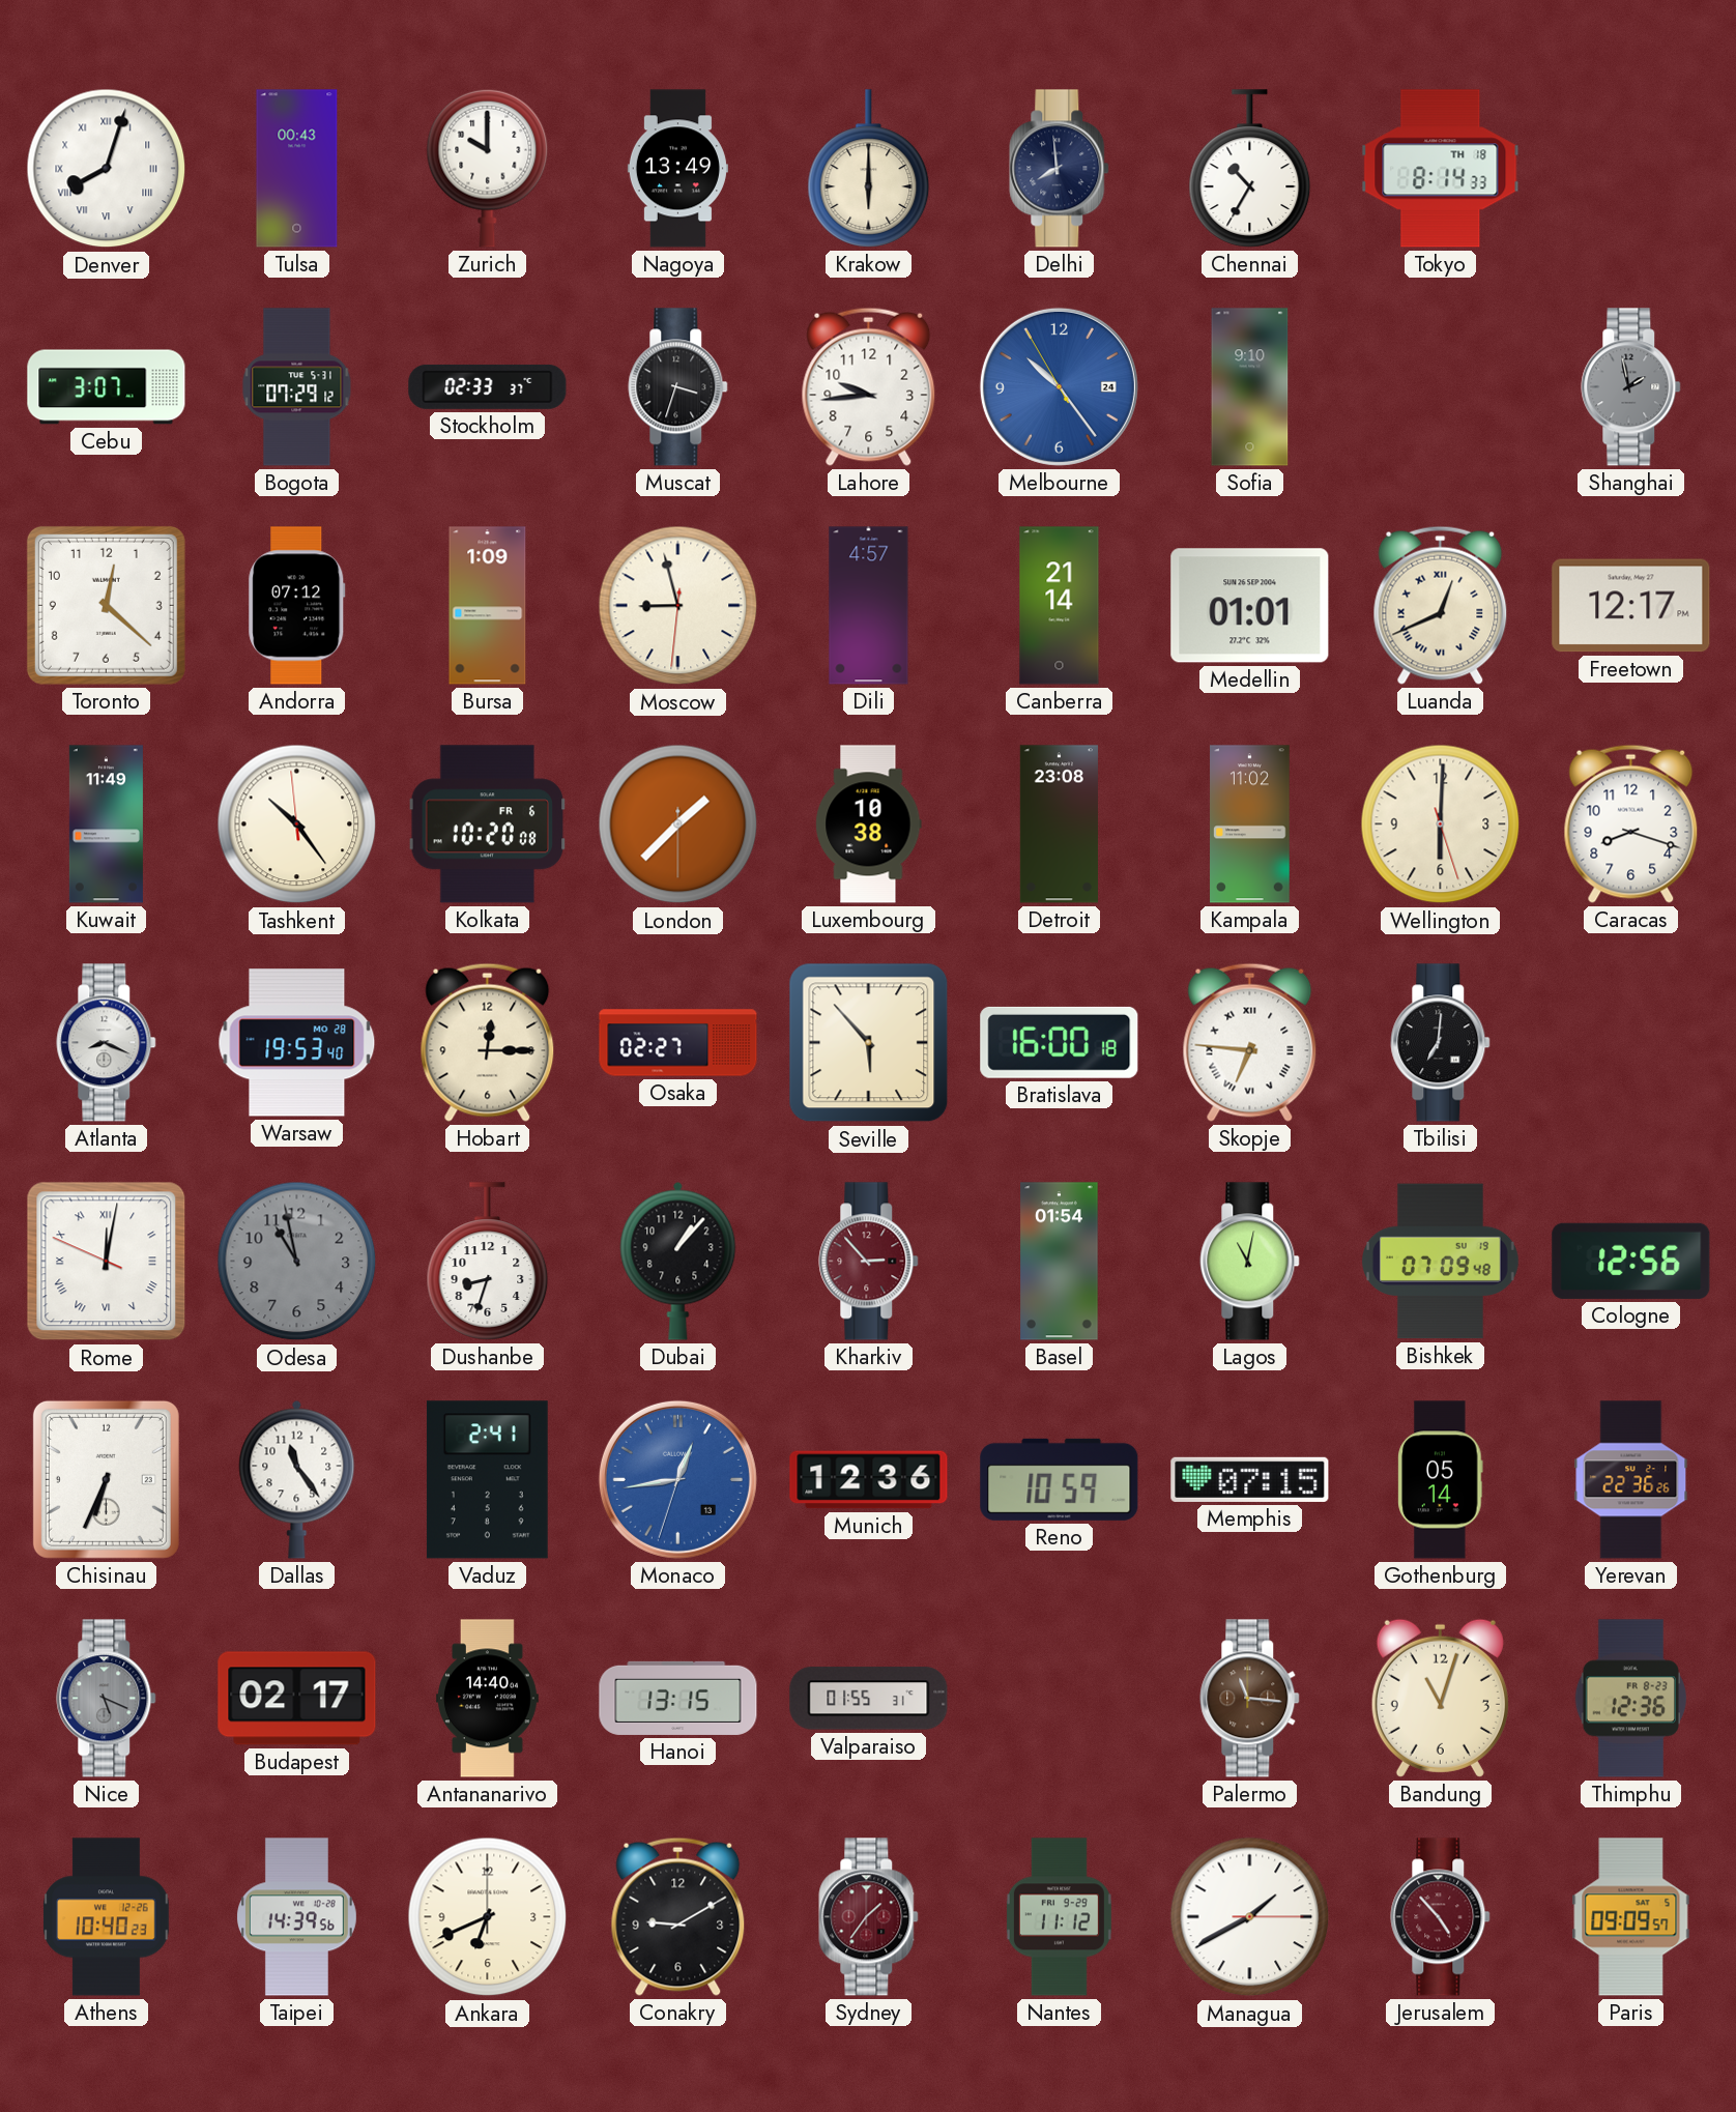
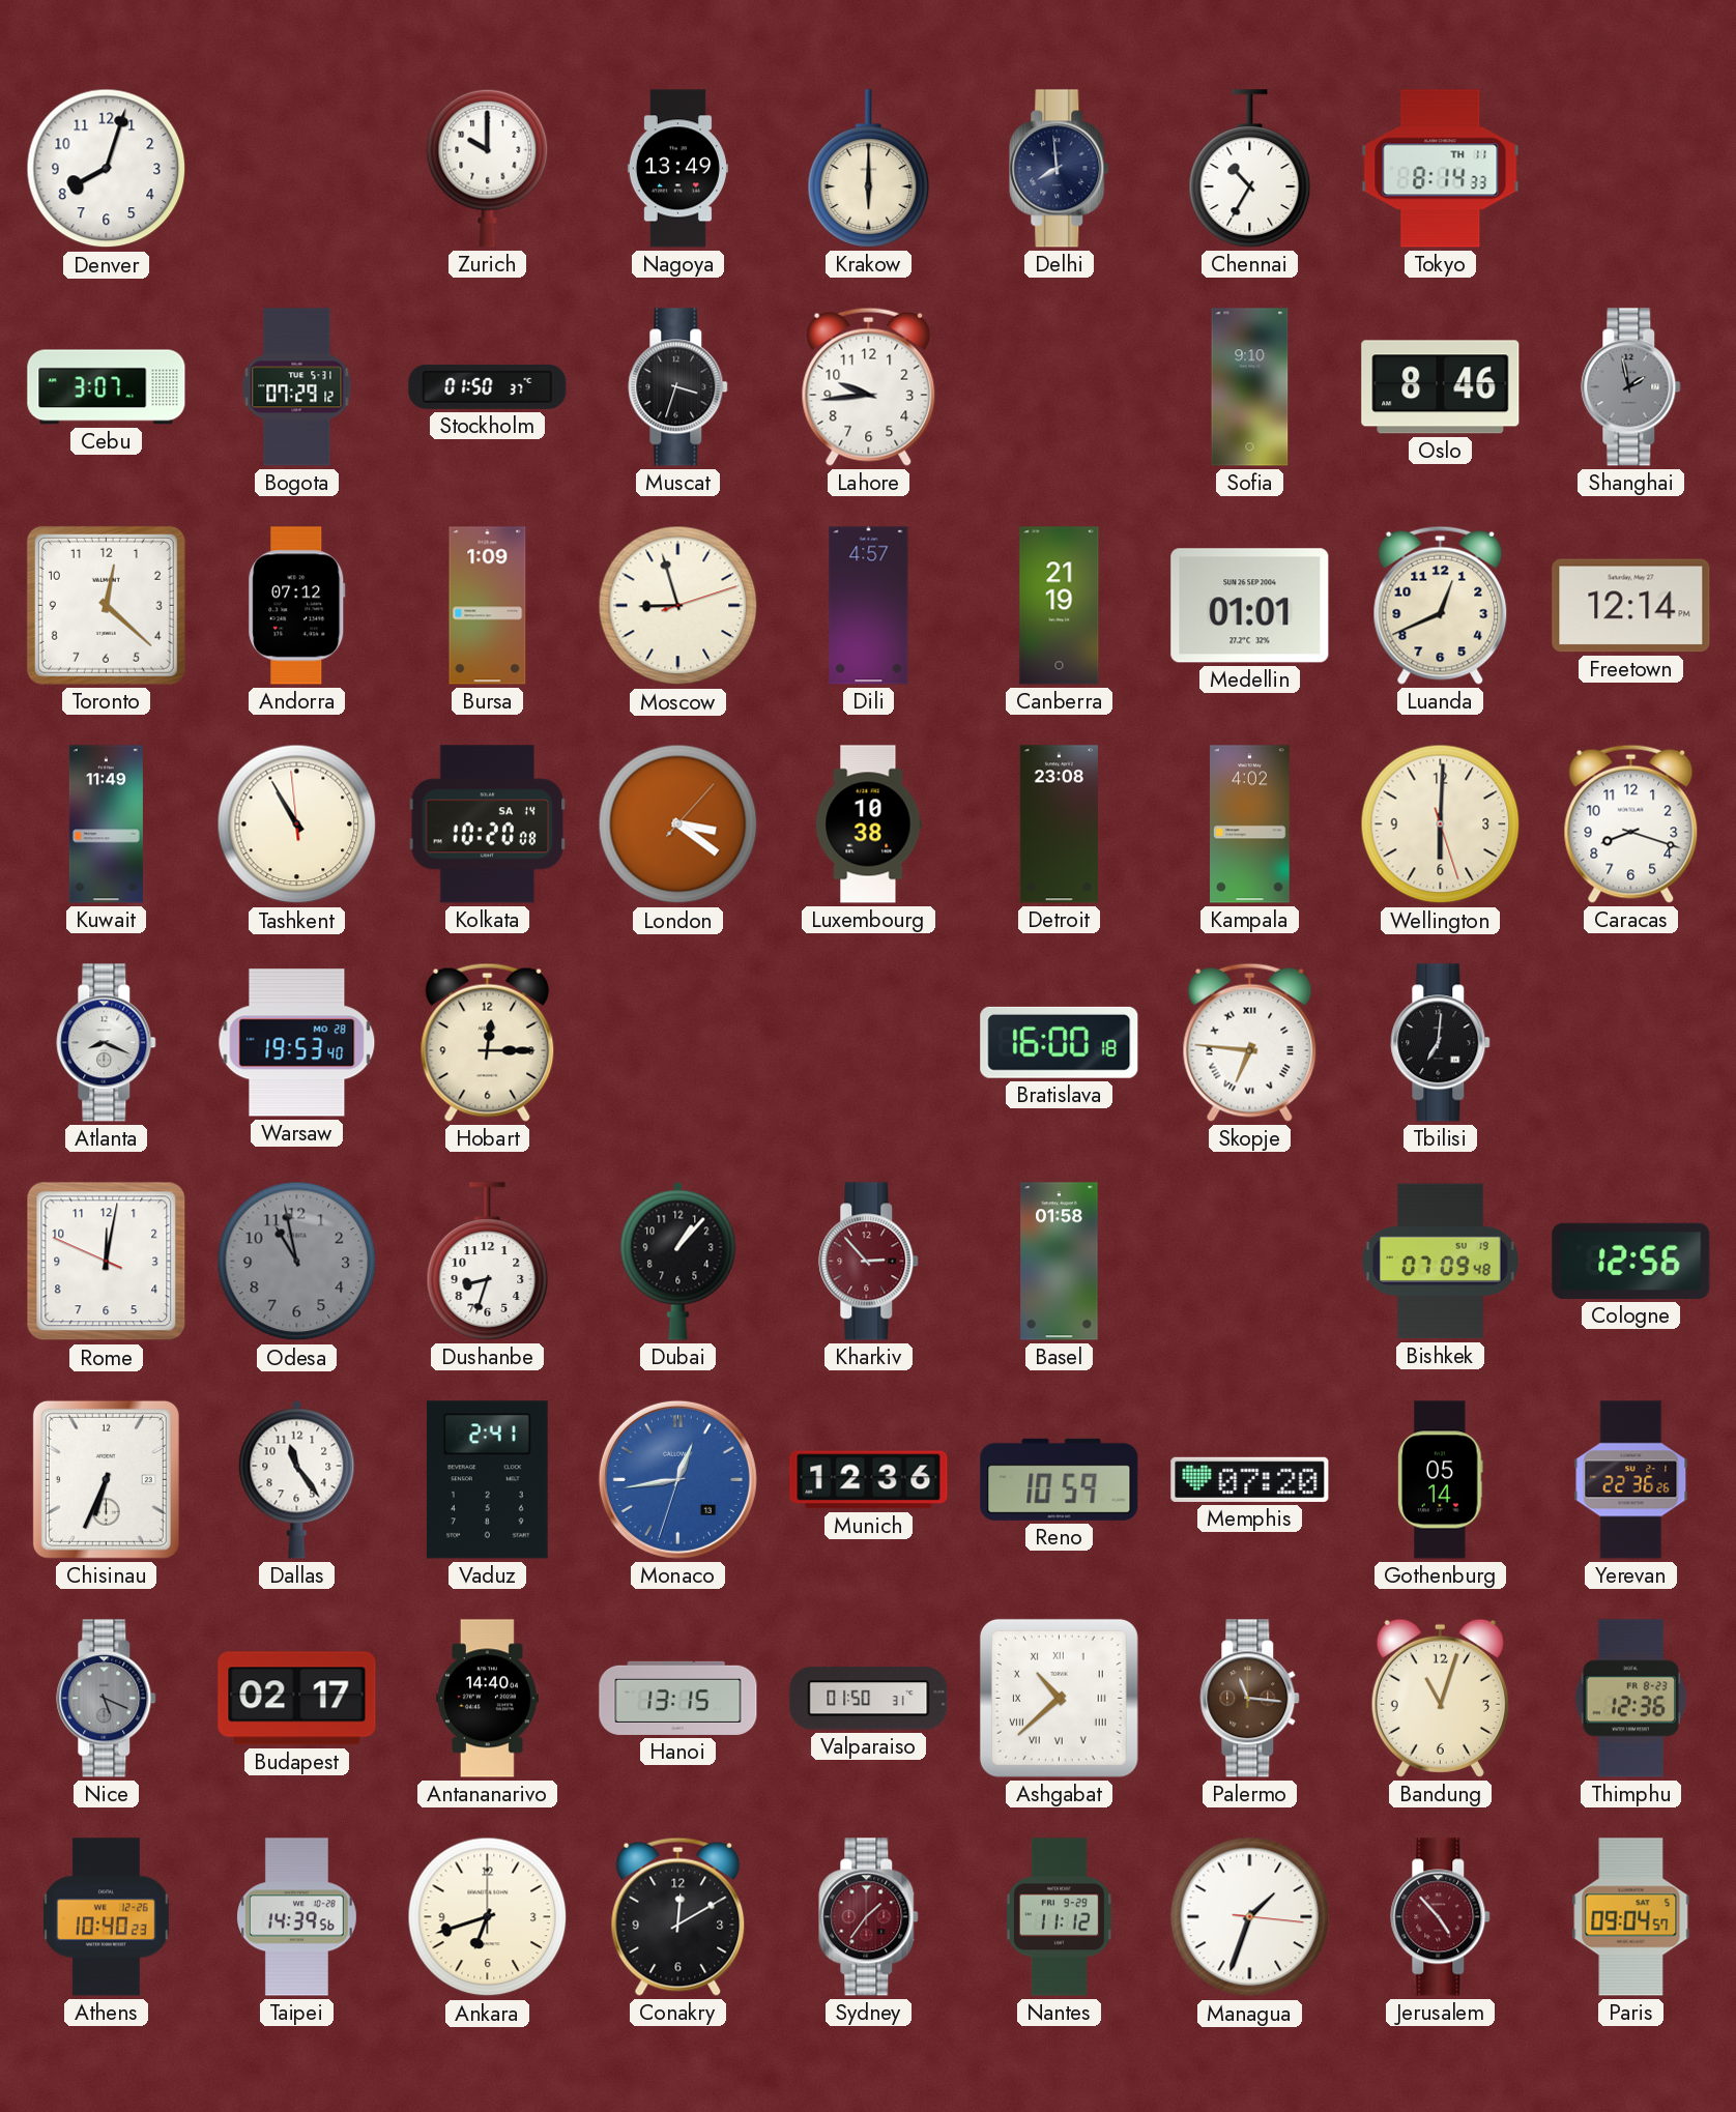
Denver numerals: Roman -> Arabic
Tulsa: 00:43 -> none
Tokyo date: TH 18 -> TH 11
Stockholm: 02:33 -> 01:50
Melbourne: 10:23 -> none
Oslo: none -> 8:46
Moscow: 8:57:31 -> 8:57:12
Canberra: 21:14 -> 21:19
Luanda numerals: Roman -> Arabic
Freetown: 12:17 -> 12:14
Tashkent: 10:23 -> 10:54
Kolkata date: FR 6 -> SA 14
London: 1:37 -> 3:21
Kampala: 11:02 -> 4:02
Osaka: 02:27 -> none
Seville: 5:53 -> none
Rome numerals: Roman -> Arabic
Basel: 01:54 -> 01:58
Lagos: 11:02 -> none
Memphis: 07:15 -> 07:20
Valparaiso: 01:55 -> 01:50
Ashgabat: none -> 10:38
Ankara: 6:41 -> 6:42
Conakry: 9:10 -> 12:10
Managua: 1:40 -> 1:33
Paris: 09:09 -> 09:04
